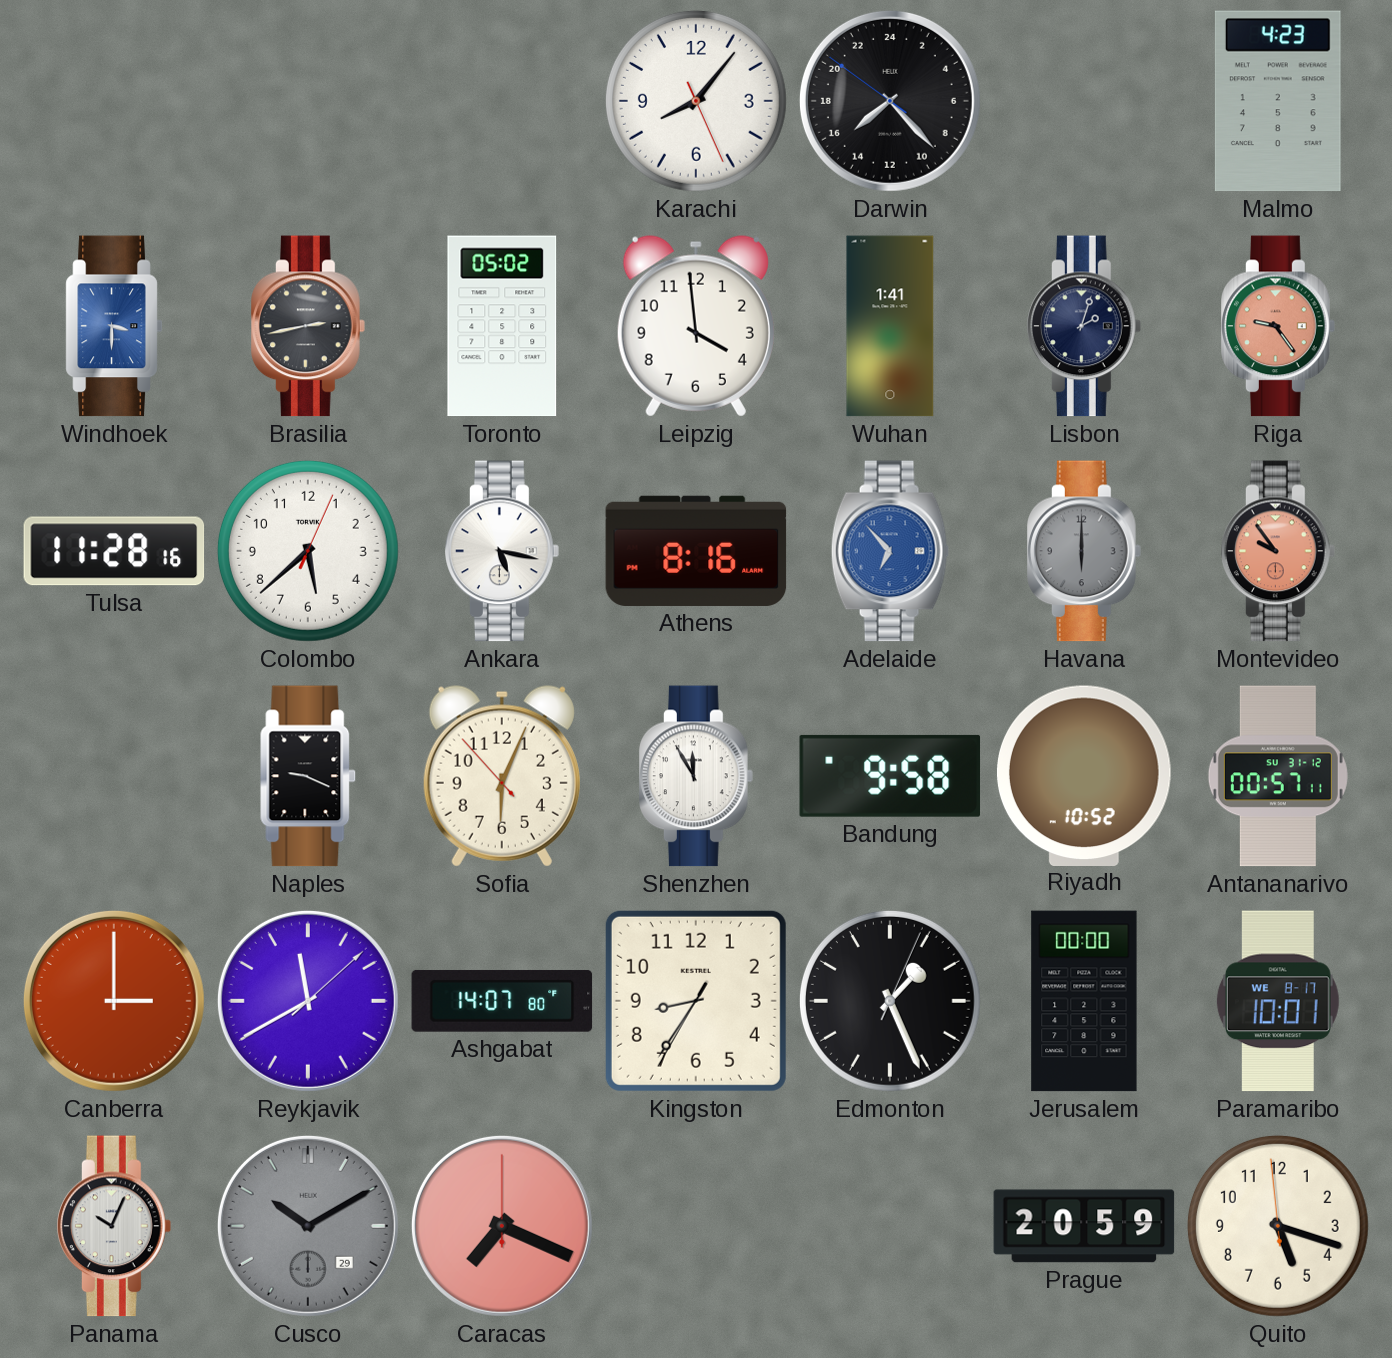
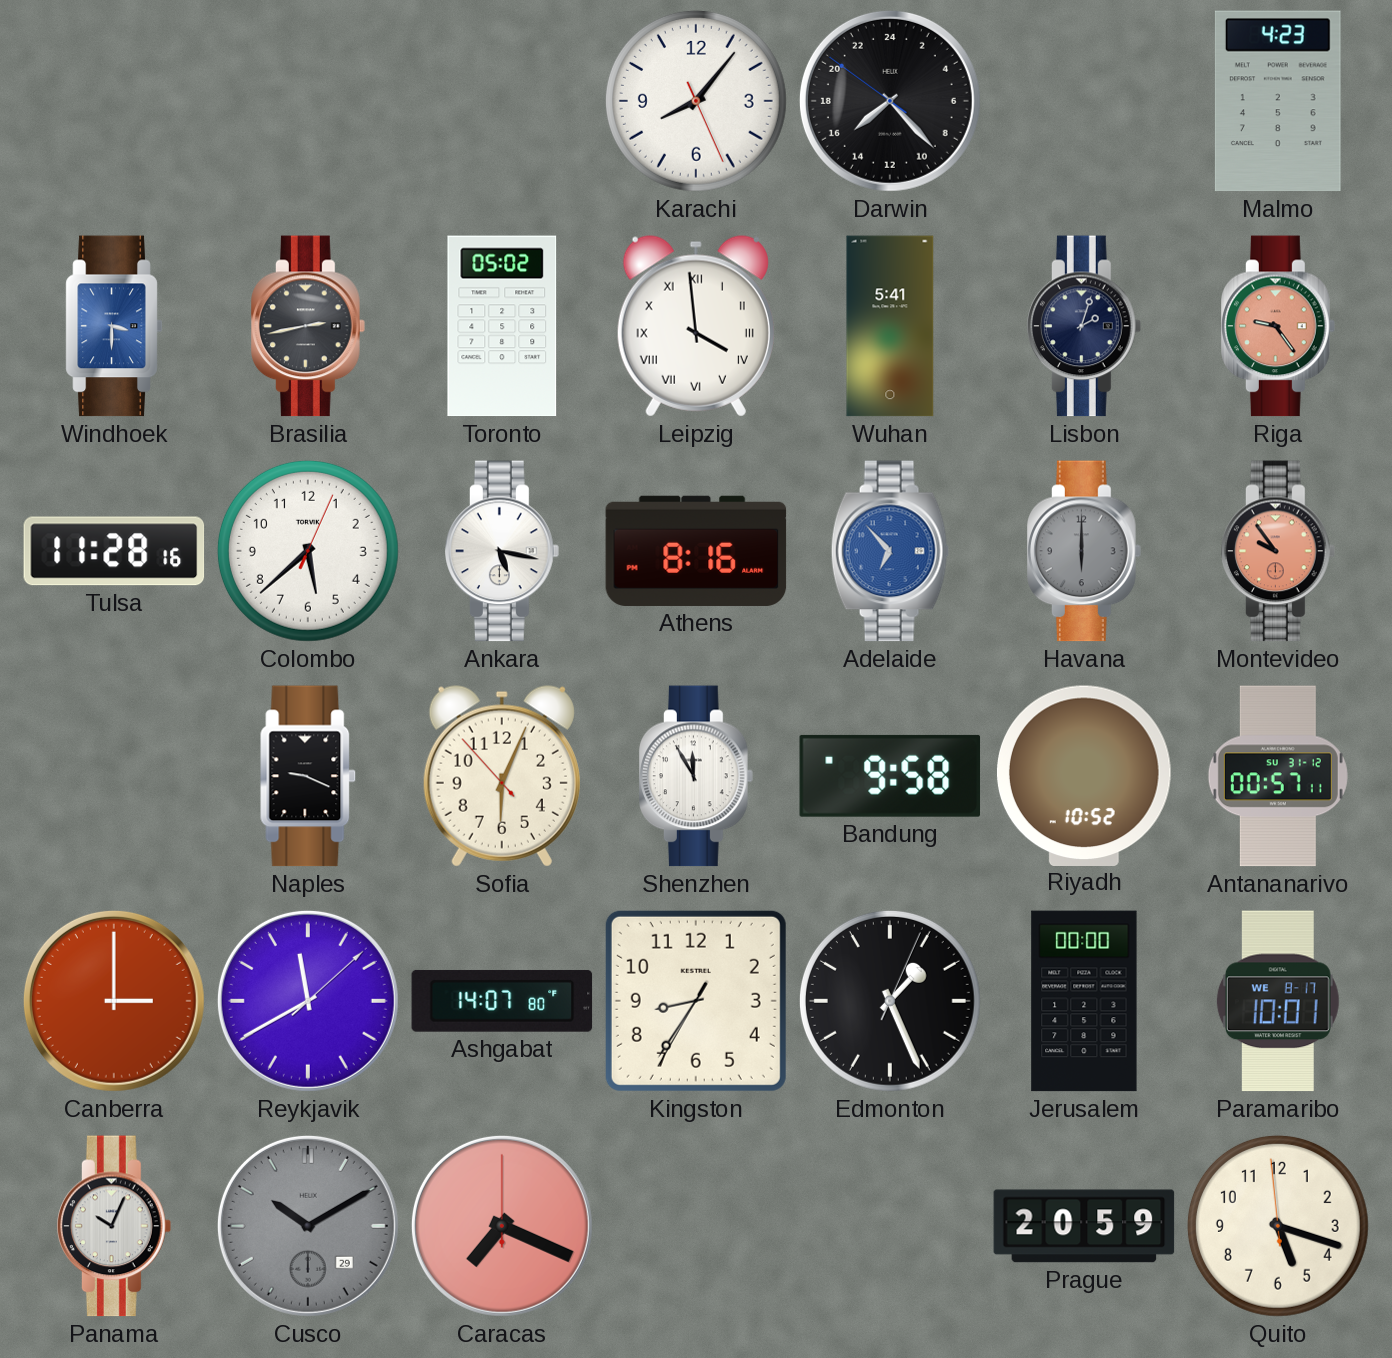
Leipzig numerals: Arabic -> Roman
Wuhan: 1:41 -> 5:41
